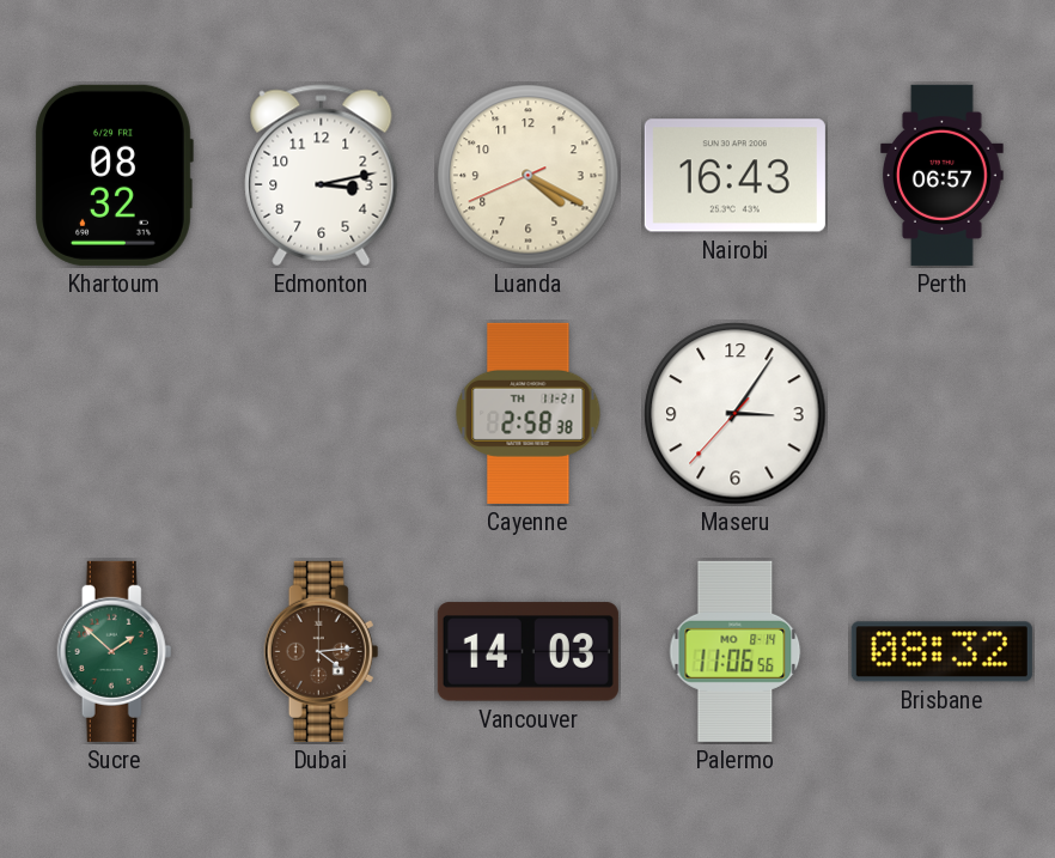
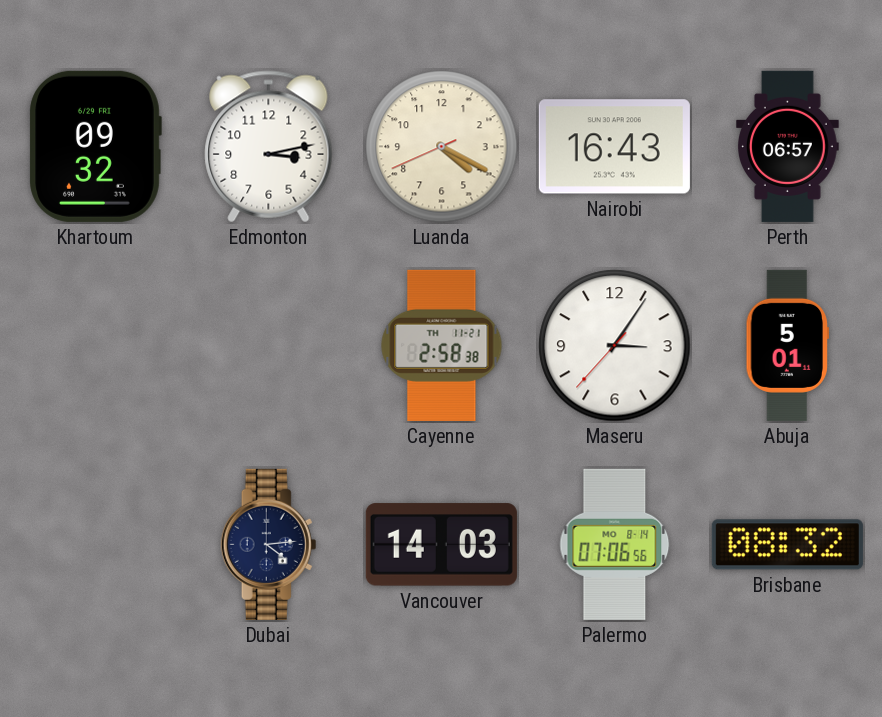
Khartoum: 08:32 -> 09:32
Abuja: none -> 5:01
Sucre: 1:52 -> none
Dubai dial: brown -> navy
Palermo: 11:06 -> 07:06
